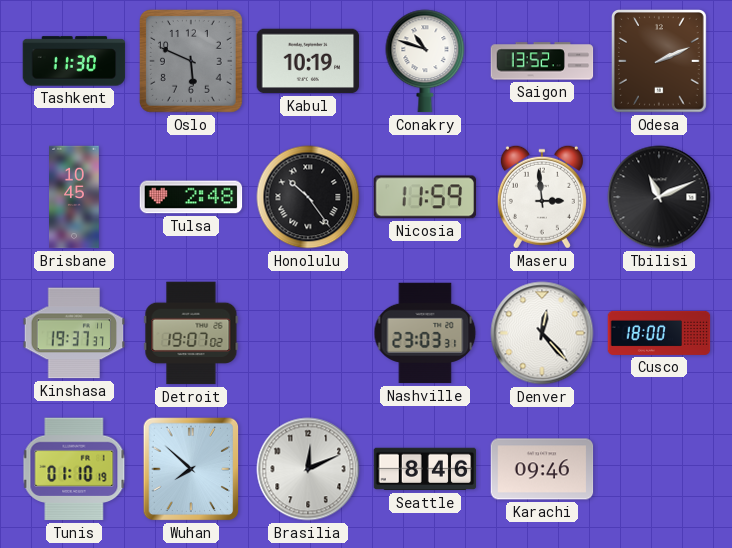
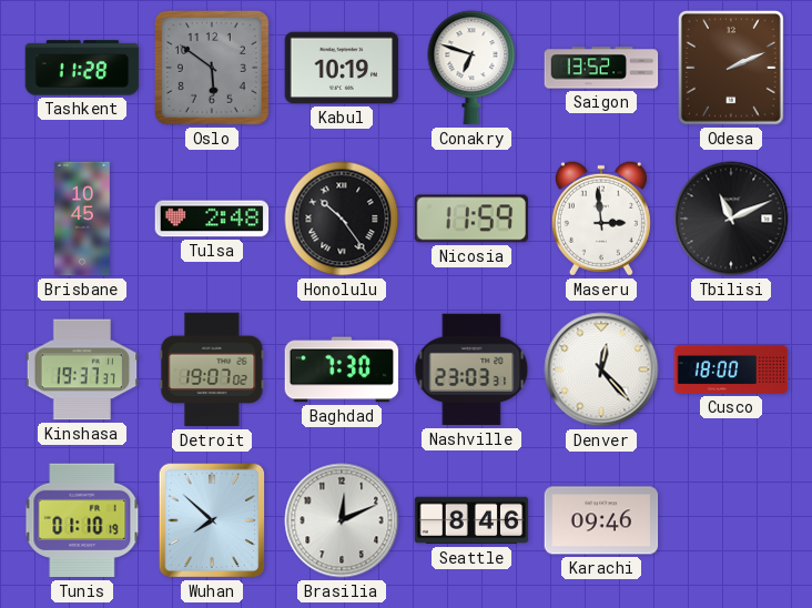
Tashkent: 11:30 -> 11:28
Oslo: 5:49 -> 5:51
Conakry: 10:48 -> 6:48
Baghdad: none -> 7:30
